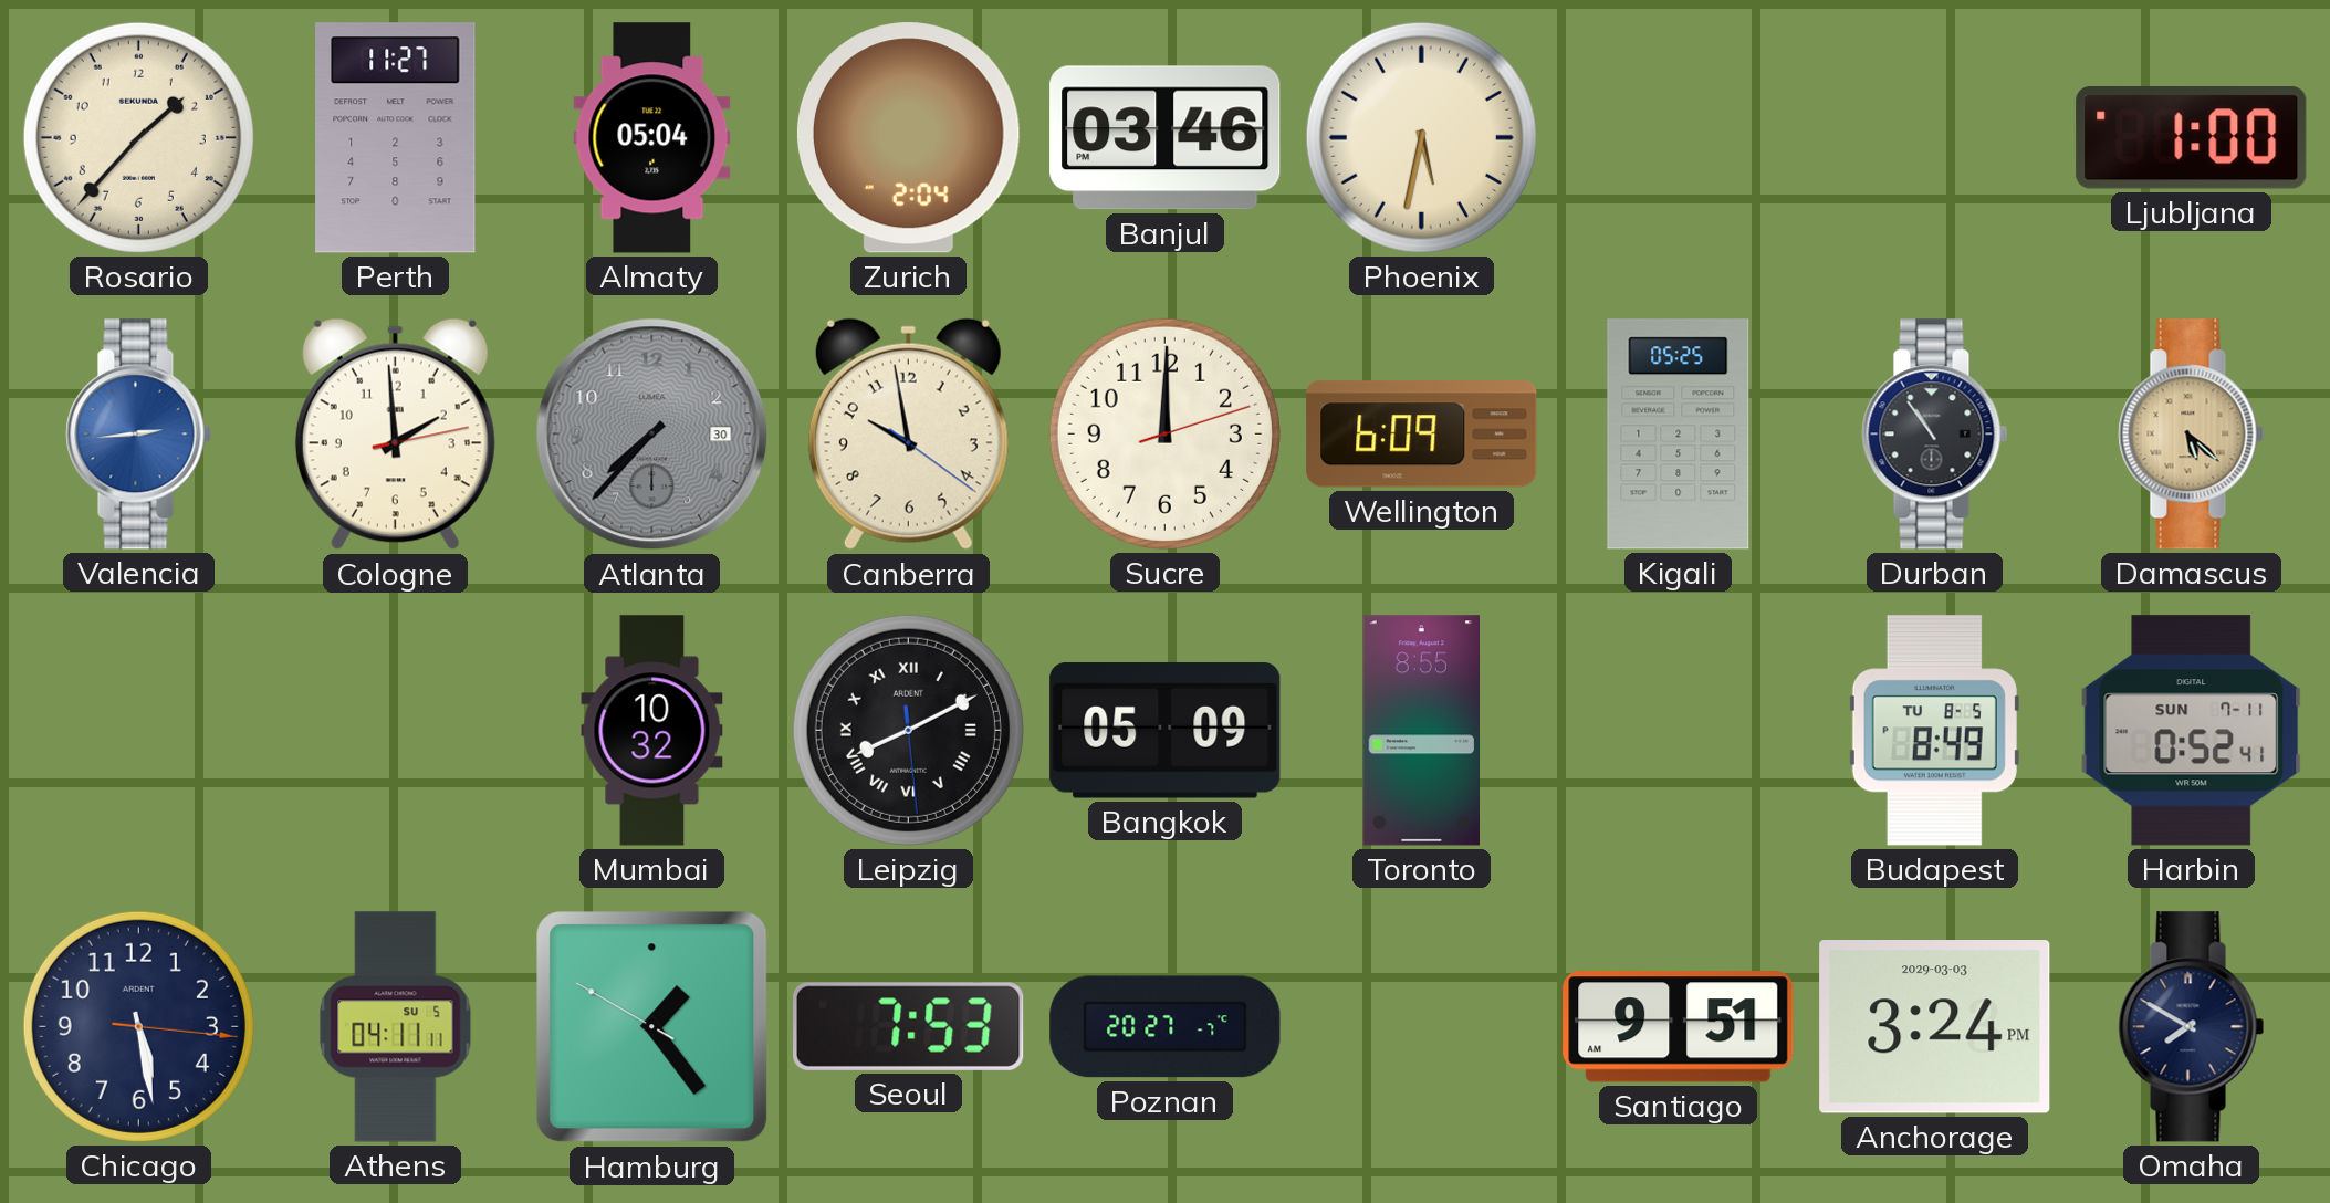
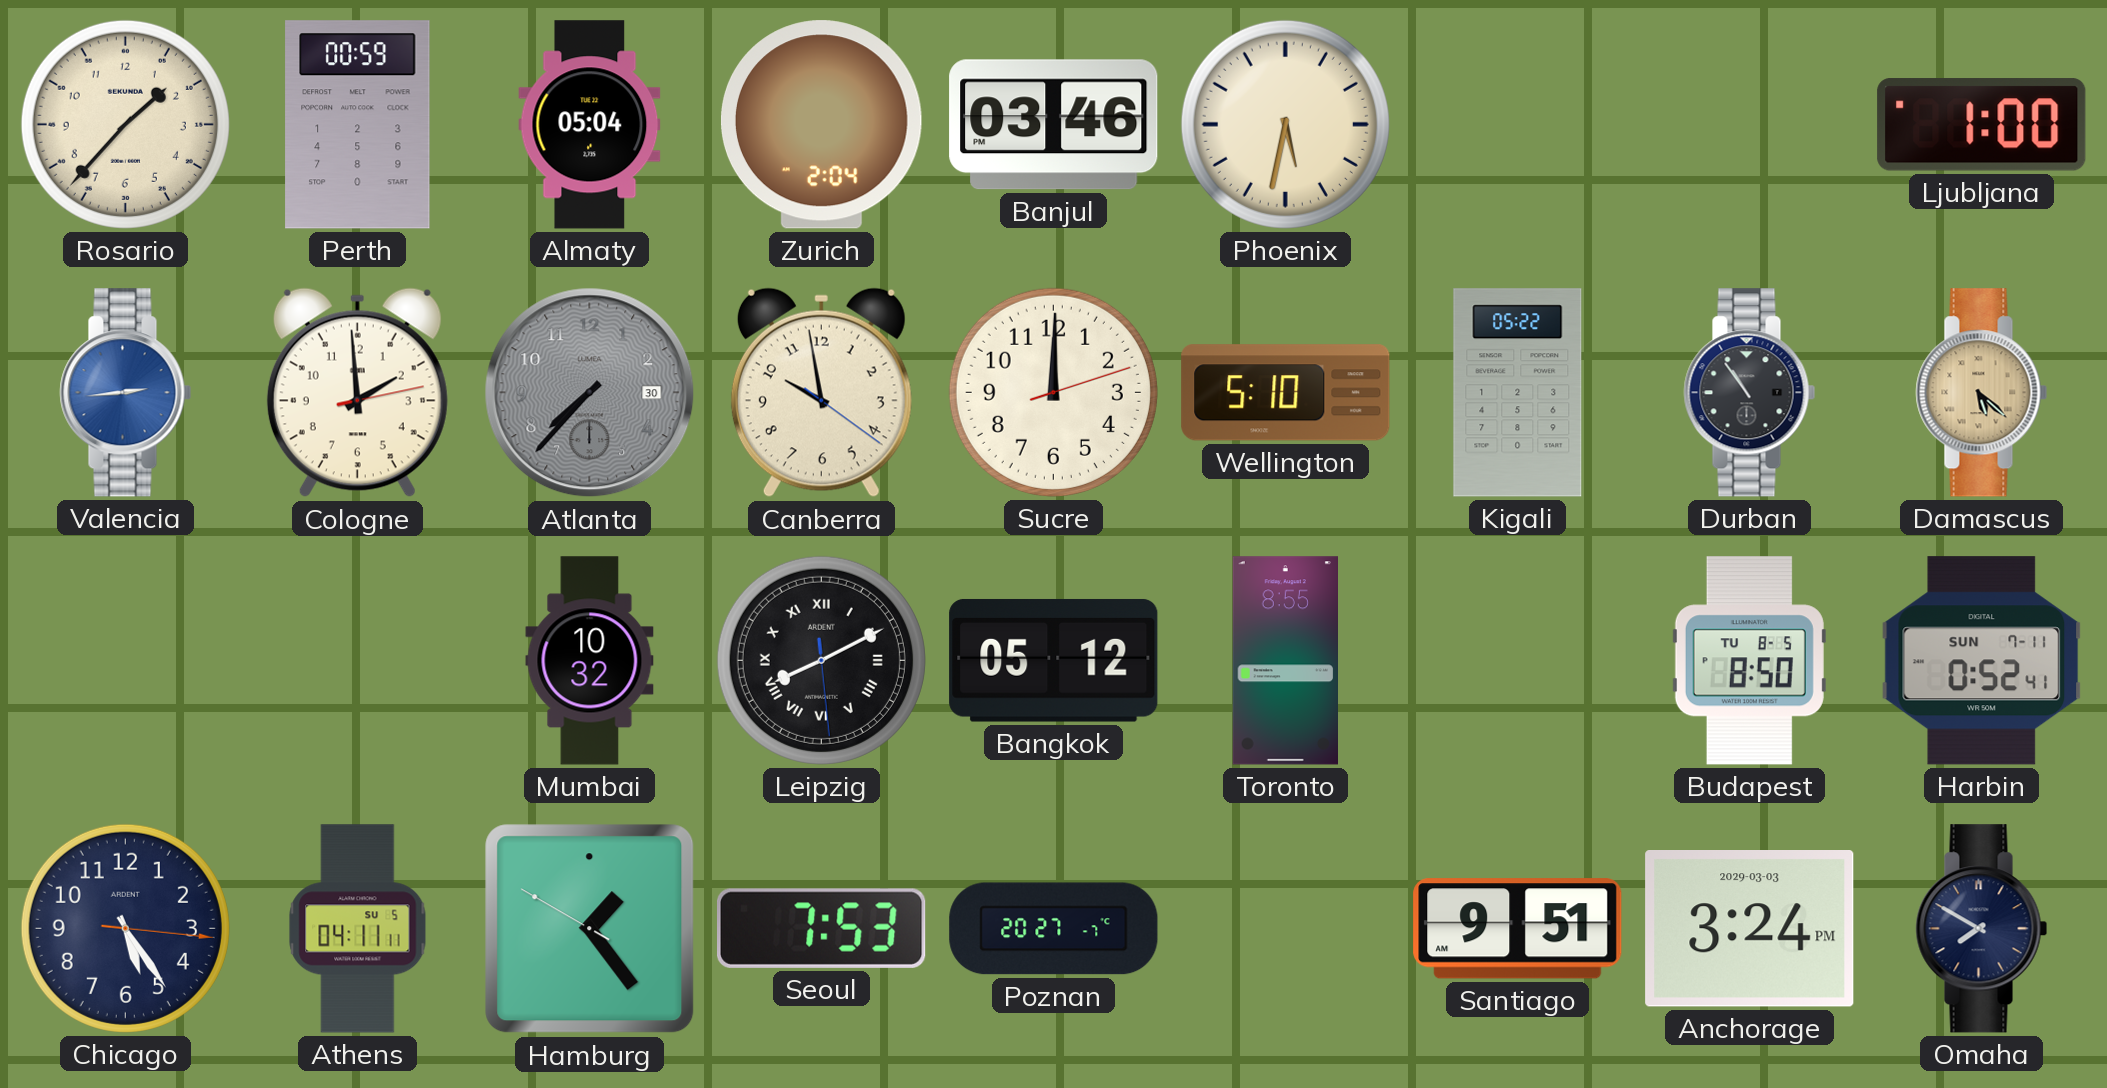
Perth: 11:27 -> 00:59
Wellington: 6:09 -> 5:10
Kigali: 05:25 -> 05:22
Bangkok: 05:09 -> 05:12
Budapest: 8:49 -> 8:50
Chicago: 5:28 -> 5:24
